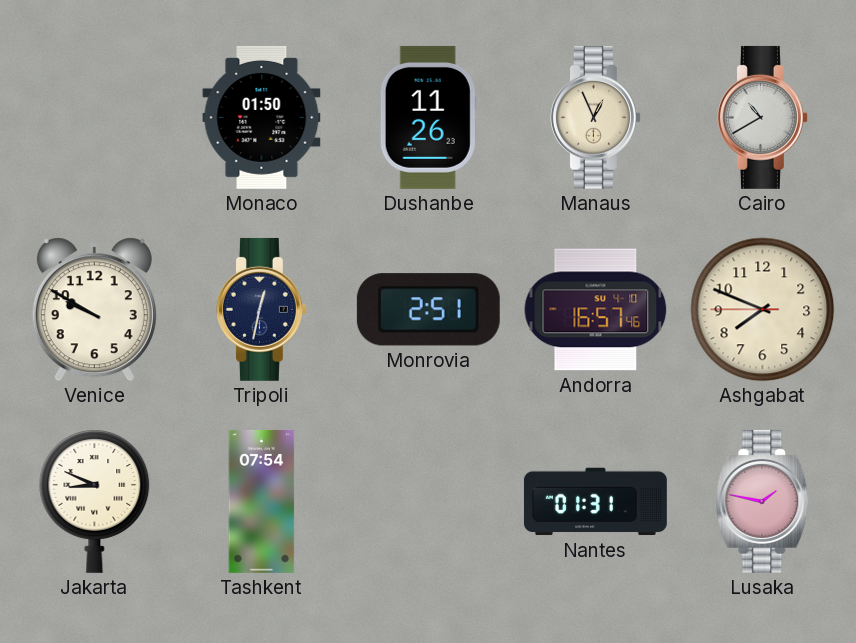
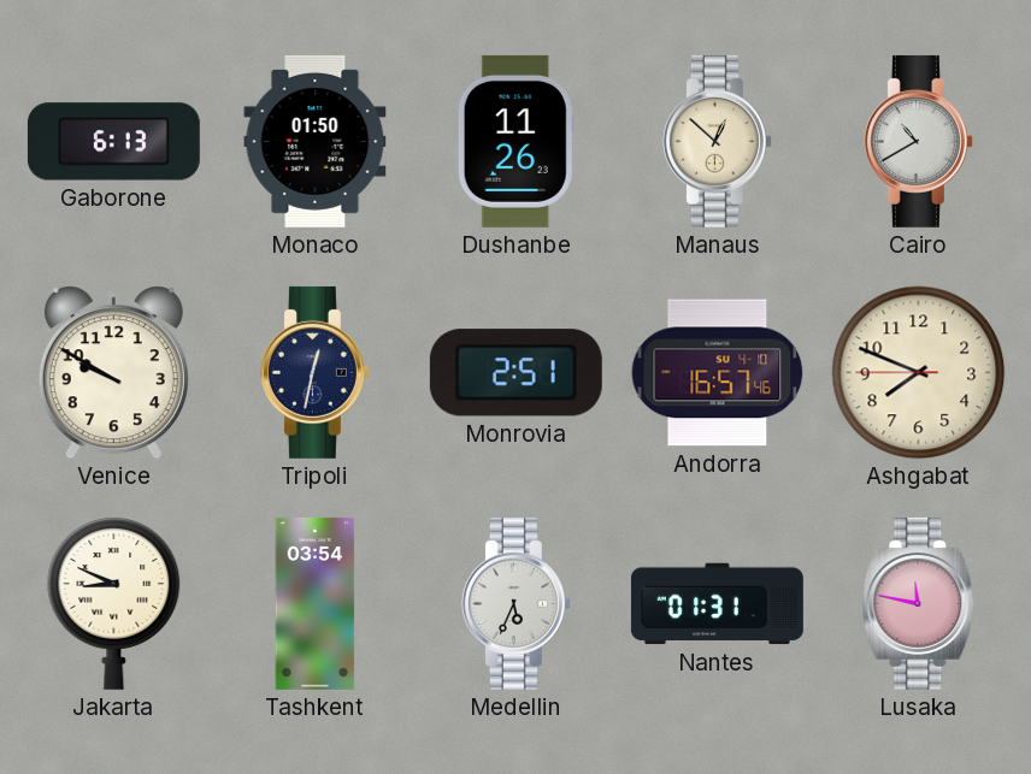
Gaborone: none -> 6:13
Manaus: 12:56 -> 12:52
Tashkent: 07:54 -> 03:54
Medellin: none -> 5:34
Lusaka: 1:47 -> 11:47
